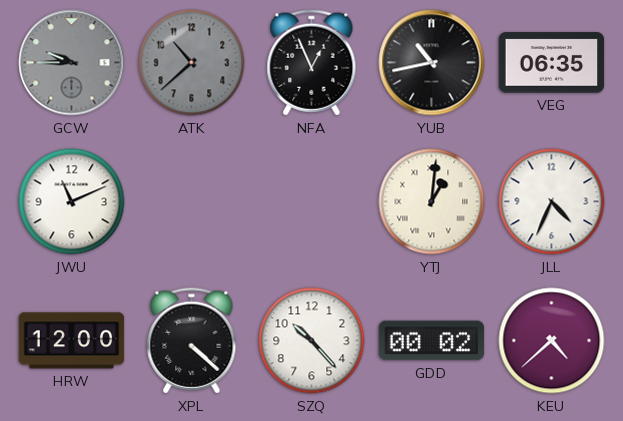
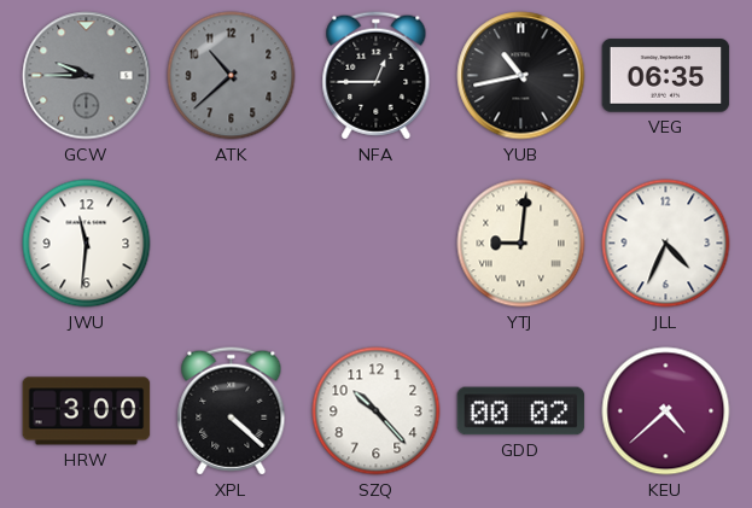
NFA: 12:56 -> 12:45
JWU: 11:11 -> 11:31
YTJ: 1:01 -> 9:01
HRW: 12:00 -> 3:00
